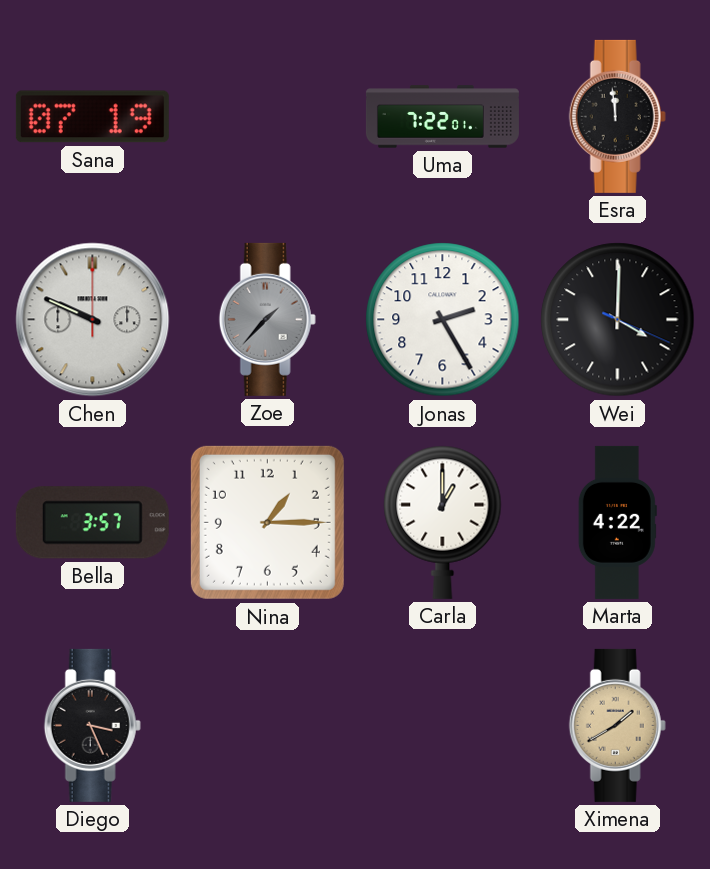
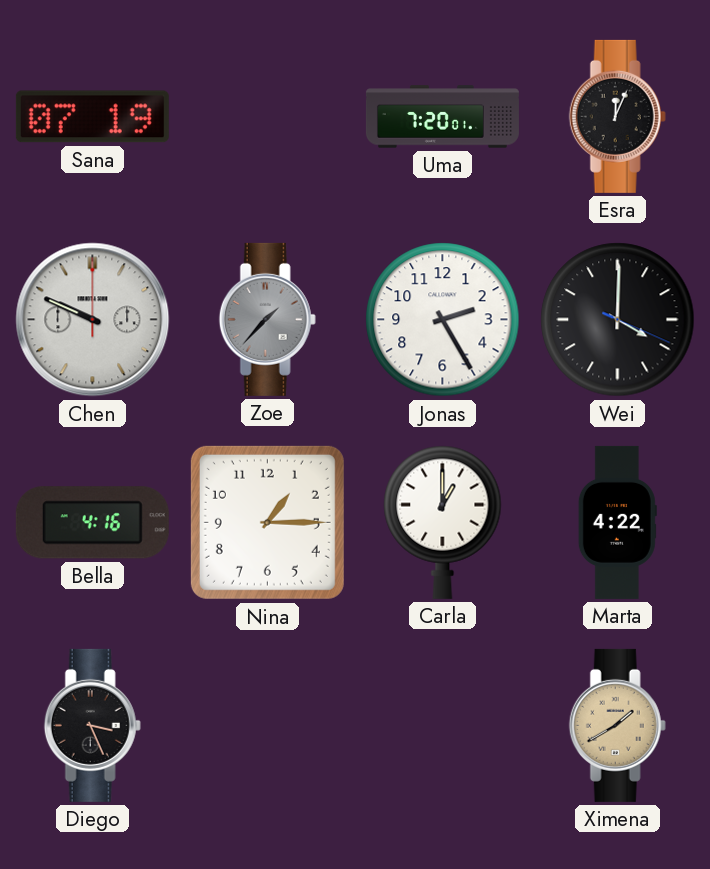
Uma: 7:22 -> 7:20
Esra: 11:59 -> 12:04
Bella: 3:57 -> 4:16
